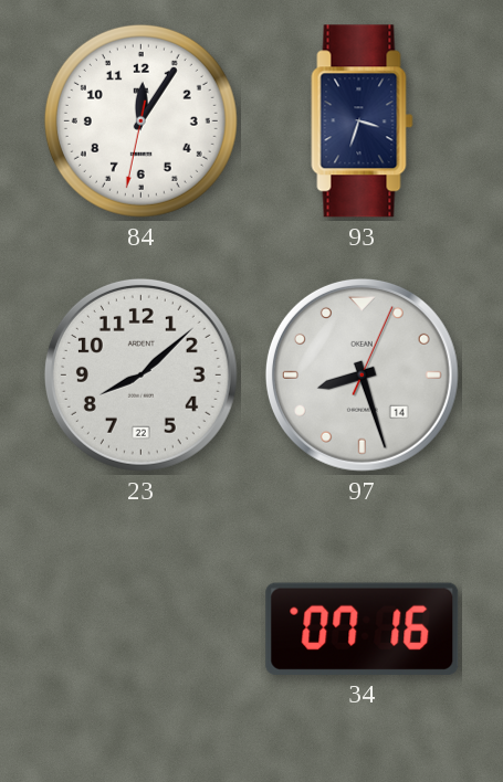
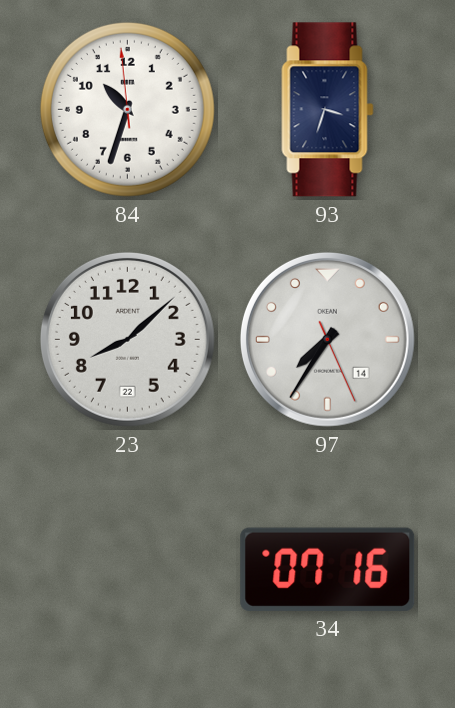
84: 12:05 -> 10:32
97: 8:27 -> 7:35
